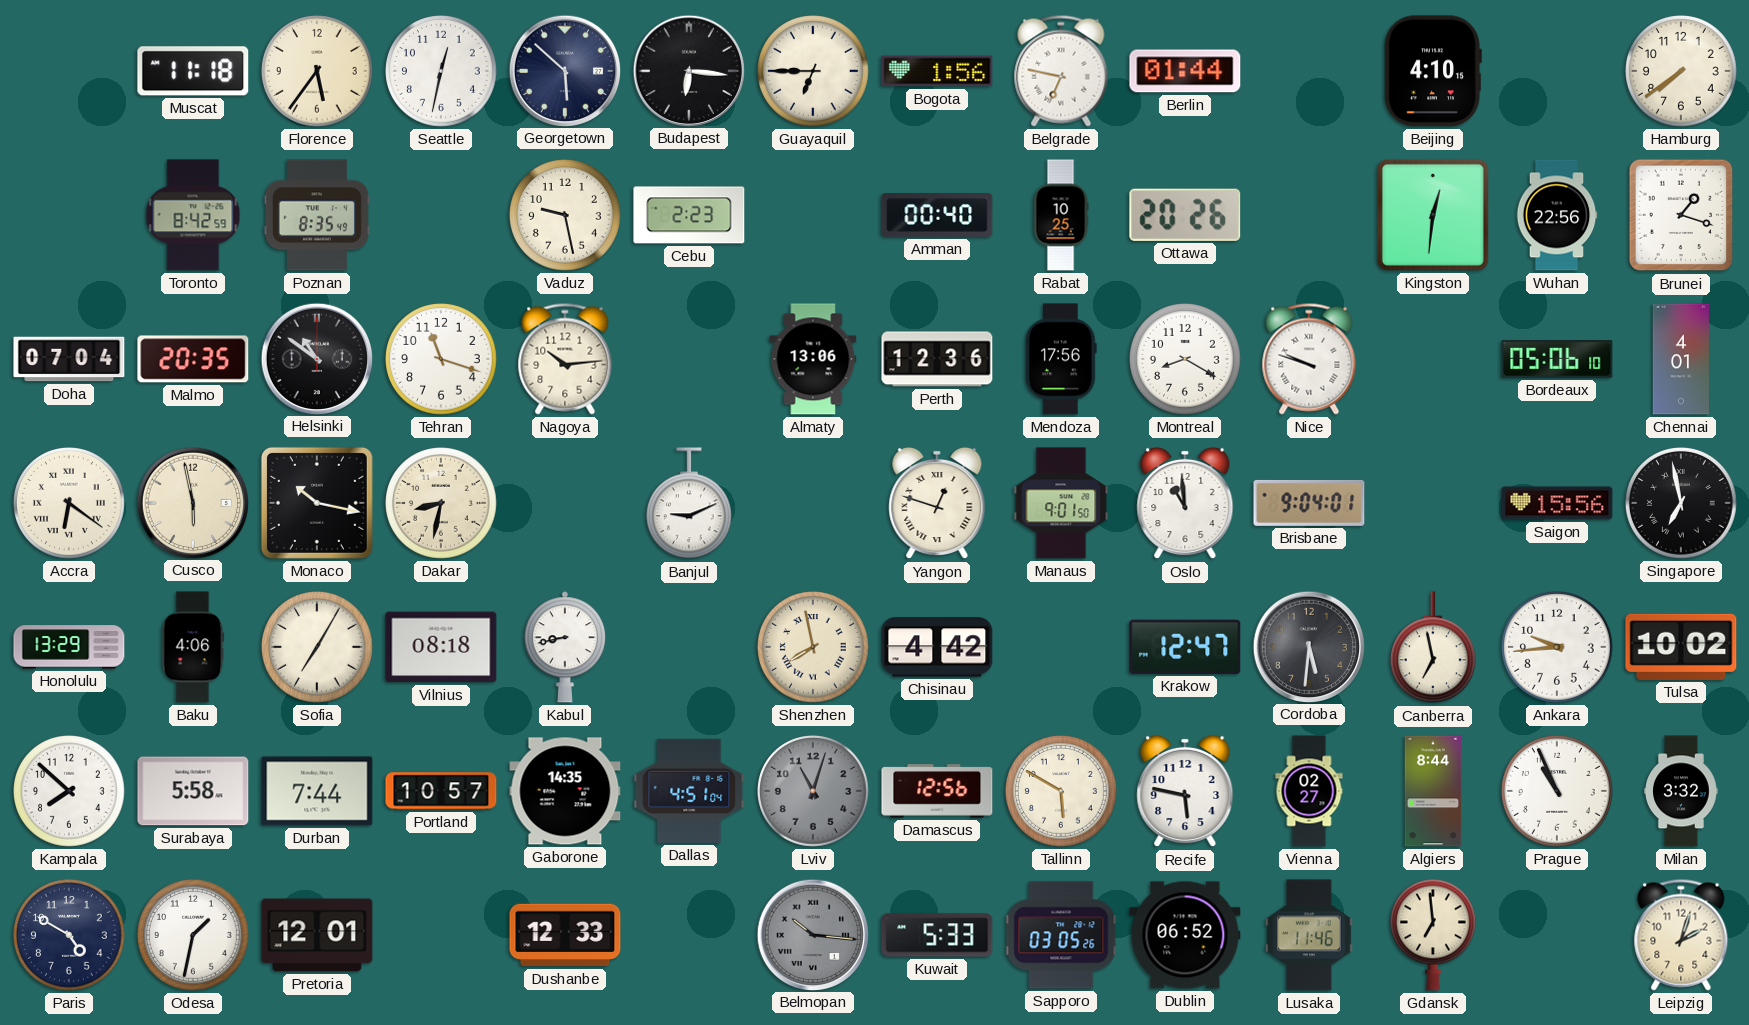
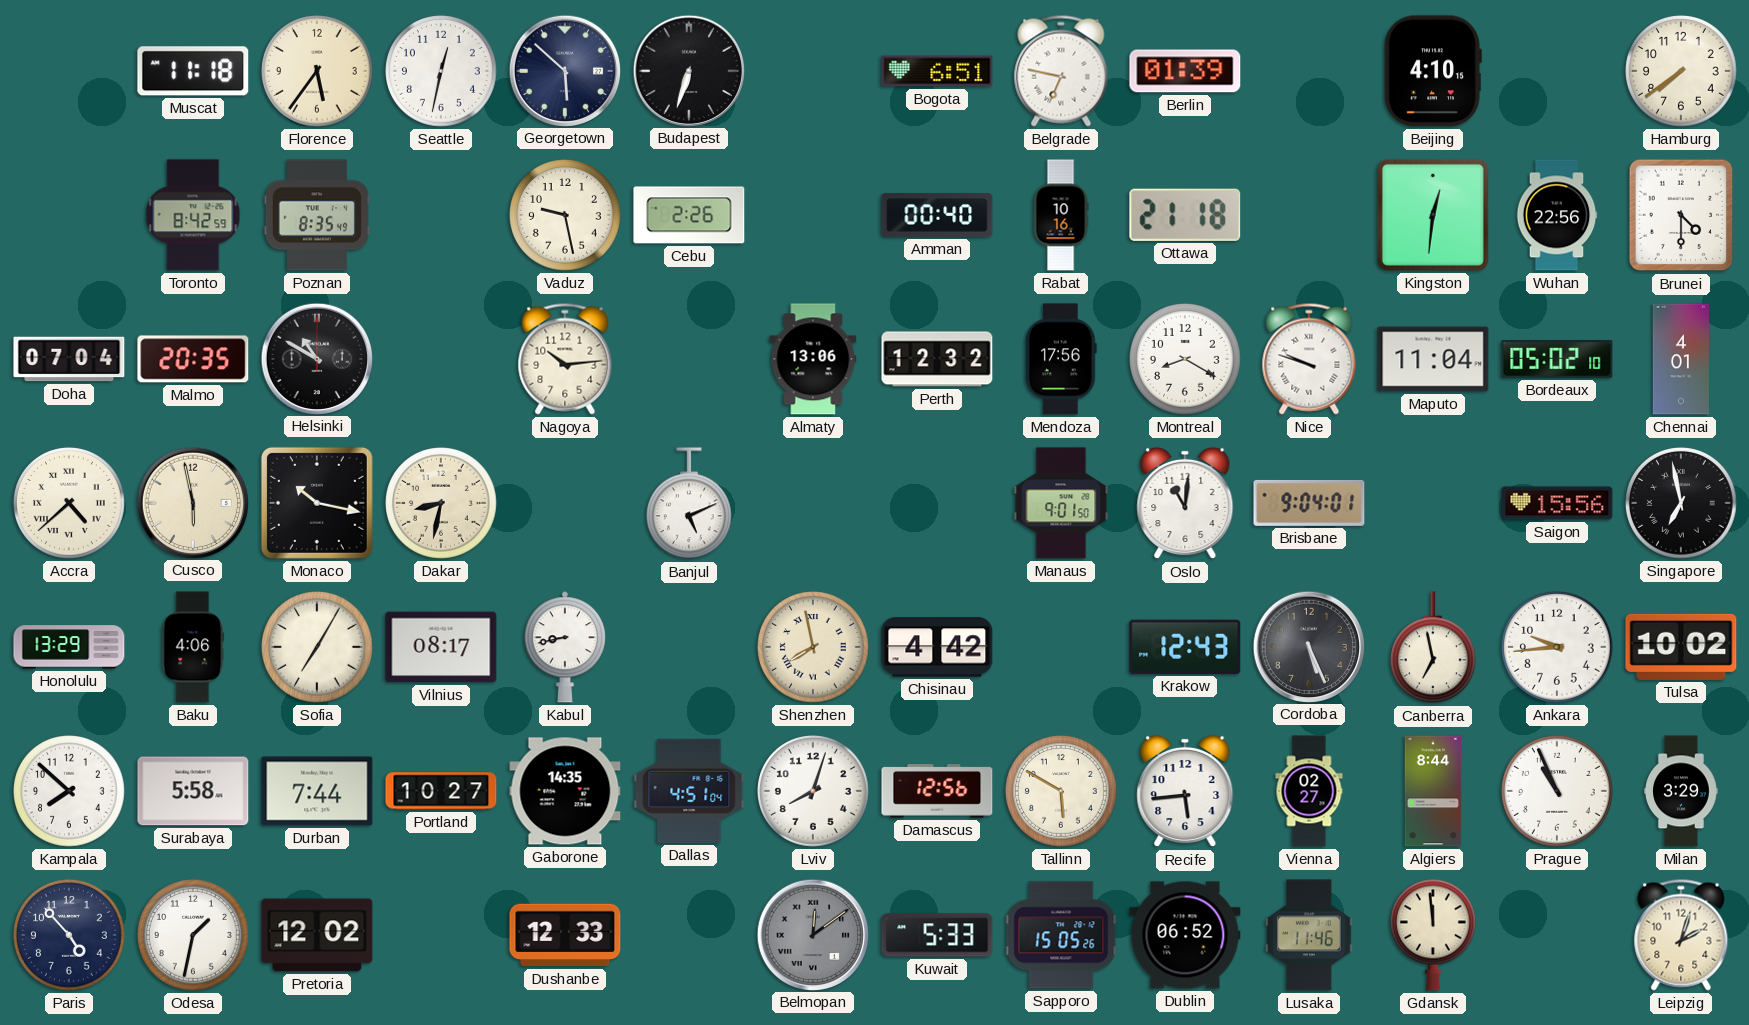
Budapest: 6:16 -> 6:33
Guayaquil: 6:45 -> none
Bogota: 1:56 -> 6:51
Berlin: 01:44 -> 01:39
Cebu: 2:23 -> 2:26
Rabat: 10:25 -> 10:16
Ottawa: 20:26 -> 21:18
Brunei: 1:18 -> 4:30
Helsinki: 10:51 -> 10:50
Tehran: 11:18 -> none
Perth: 12:36 -> 12:32
Maputo: none -> 11:04
Bordeaux: 05:06 -> 05:02
Accra: 6:21 -> 4:38
Banjul: 9:11 -> 5:11
Yangon: 12:48 -> none
Oslo: 10:59 -> 11:01
Vilnius: 08:18 -> 08:17
Krakow: 12:47 -> 12:43
Cordoba: 5:31 -> 5:26
Portland: 10:57 -> 10:27
Lviv: 11:03 -> 8:03
Lviv dial: grey -> white
Recife: 5:47 -> 5:44
Milan: 3:32 -> 3:29
Paris: 4:50 -> 4:53
Pretoria: 12:01 -> 12:02
Belmopan: 10:16 -> 12:09
Sapporo: 03:05 -> 15:05
Gdansk: 6:59 -> 11:59
